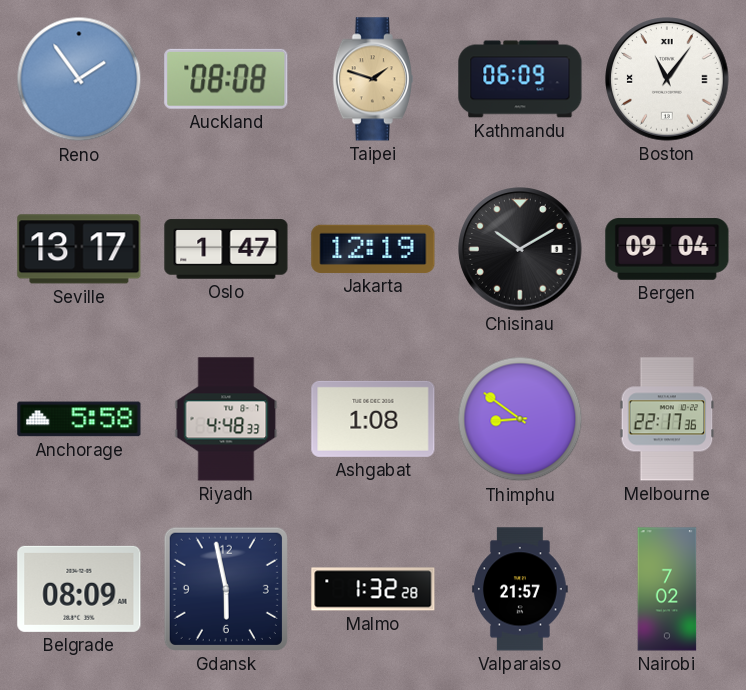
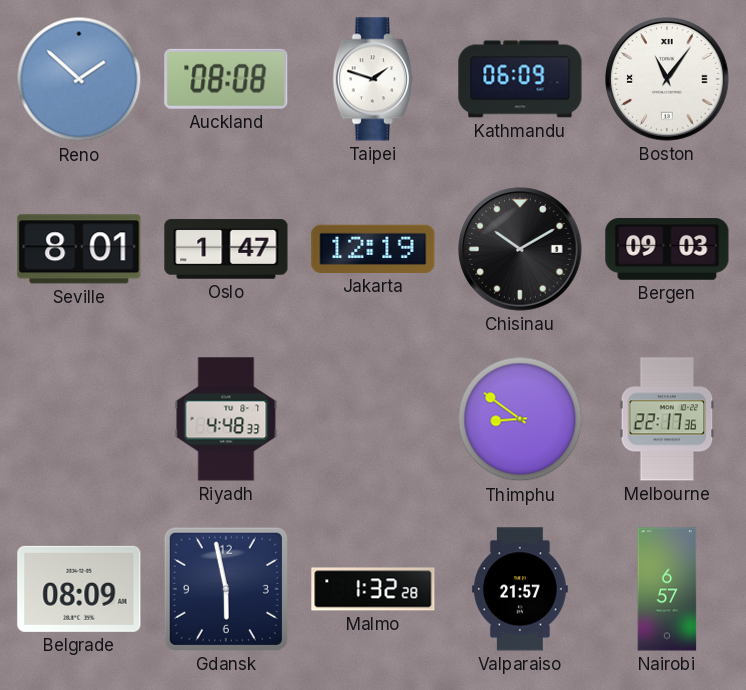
Reno: 1:54 -> 1:52
Taipei dial: champagne -> white
Seville: 13:17 -> 8:01
Bergen: 09:04 -> 09:03
Anchorage: 5:58 -> none
Ashgabat: 1:08 -> none
Nairobi: 7:02 -> 6:57
